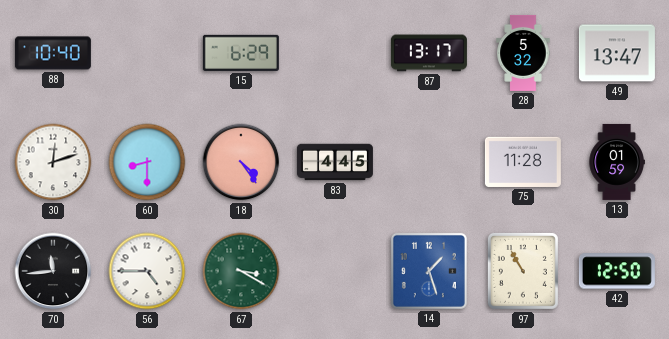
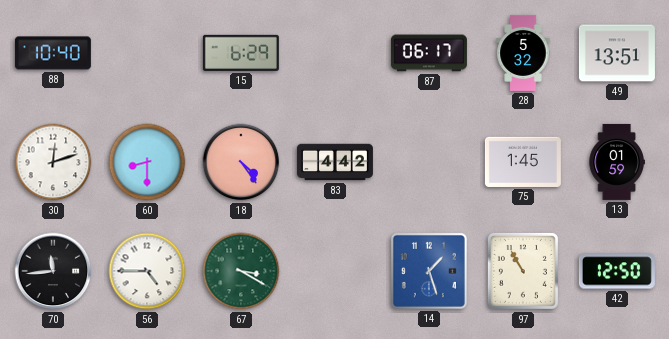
87: 13:17 -> 06:17
49: 13:47 -> 13:51
83: 4:45 -> 4:42
75: 11:28 -> 1:45
